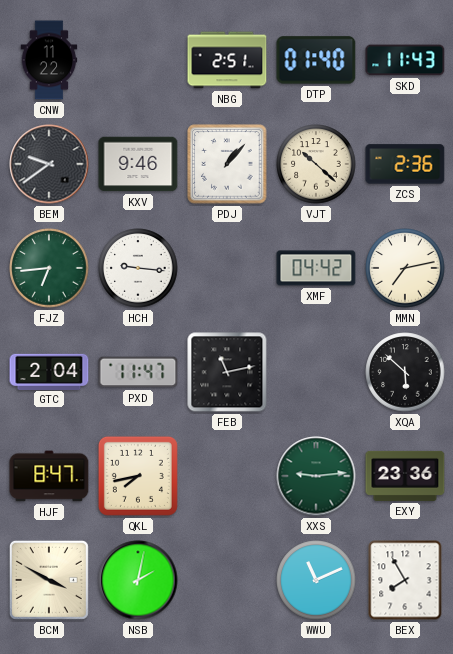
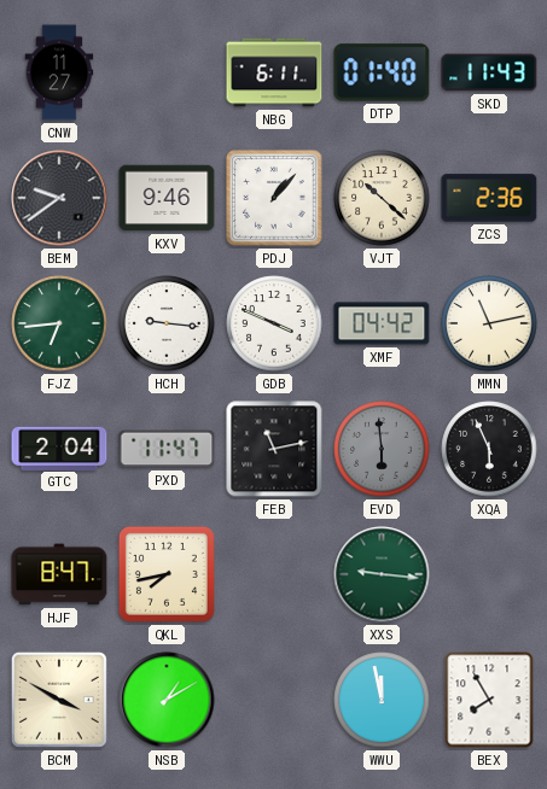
CNW: 11:22 -> 11:27
NBG: 2:51 -> 6:11
GDB: none -> 3:49
MMN: 7:13 -> 11:13
EVD: none -> 5:59
XQA: 5:52 -> 5:56
XXS: 9:14 -> 9:16
EXY: 23:36 -> none
NSB: 2:02 -> 1:10
WWU: 11:11 -> 11:58
